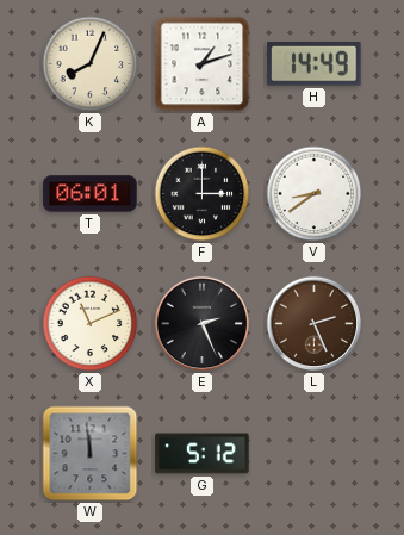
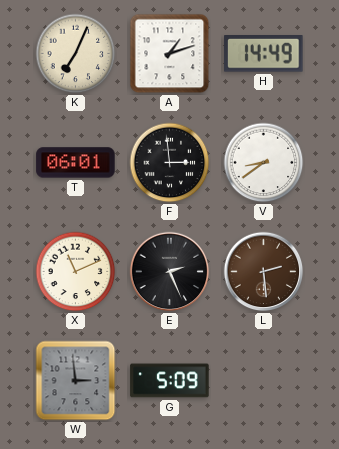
K: 8:04 -> 7:04
F: 3:00 -> 2:59
L: 2:26 -> 2:29
W: 11:59 -> 2:59
G: 5:12 -> 5:09
